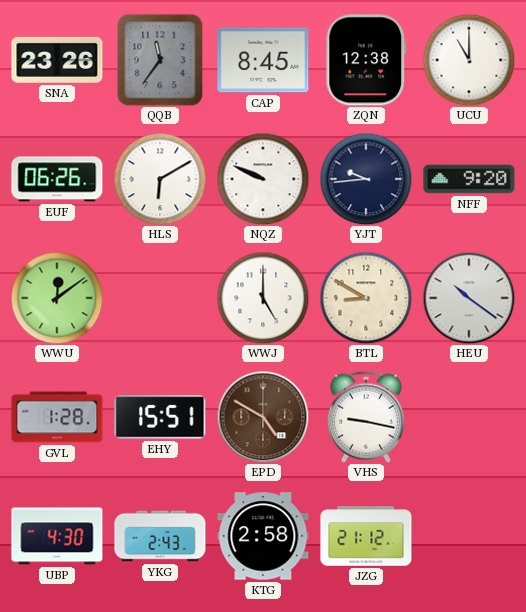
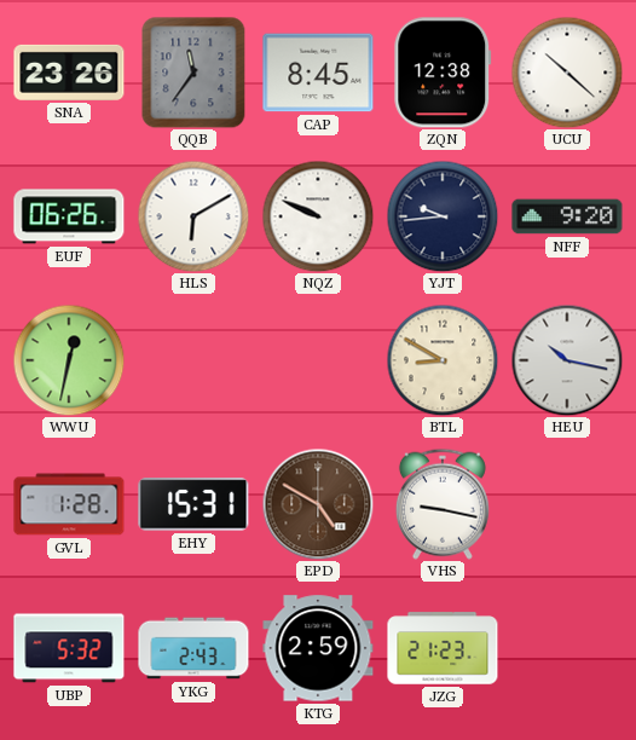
UCU: 11:00 -> 10:22
WWU: 12:09 -> 12:32
WWJ: 5:00 -> none
HEU: 10:21 -> 10:17
EHY: 15:51 -> 15:31
UBP: 4:30 -> 5:32
KTG: 2:58 -> 2:59
JZG: 21:12 -> 21:23
